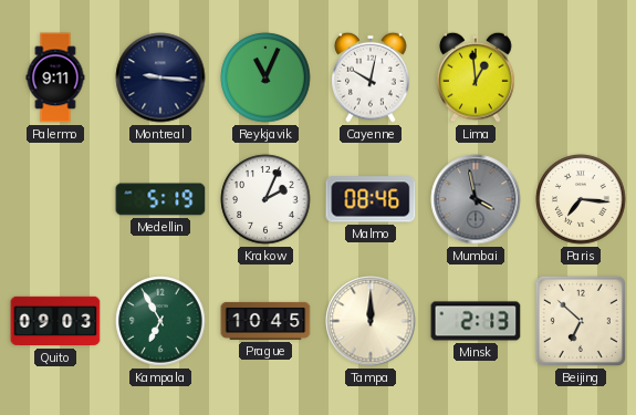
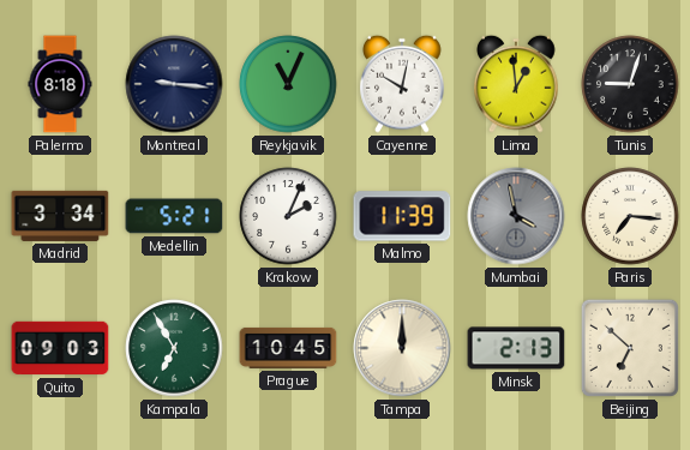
Palermo: 9:11 -> 8:18
Tunis: none -> 9:03
Madrid: none -> 3:34
Medellin: 5:19 -> 5:21
Malmo: 08:46 -> 11:39
